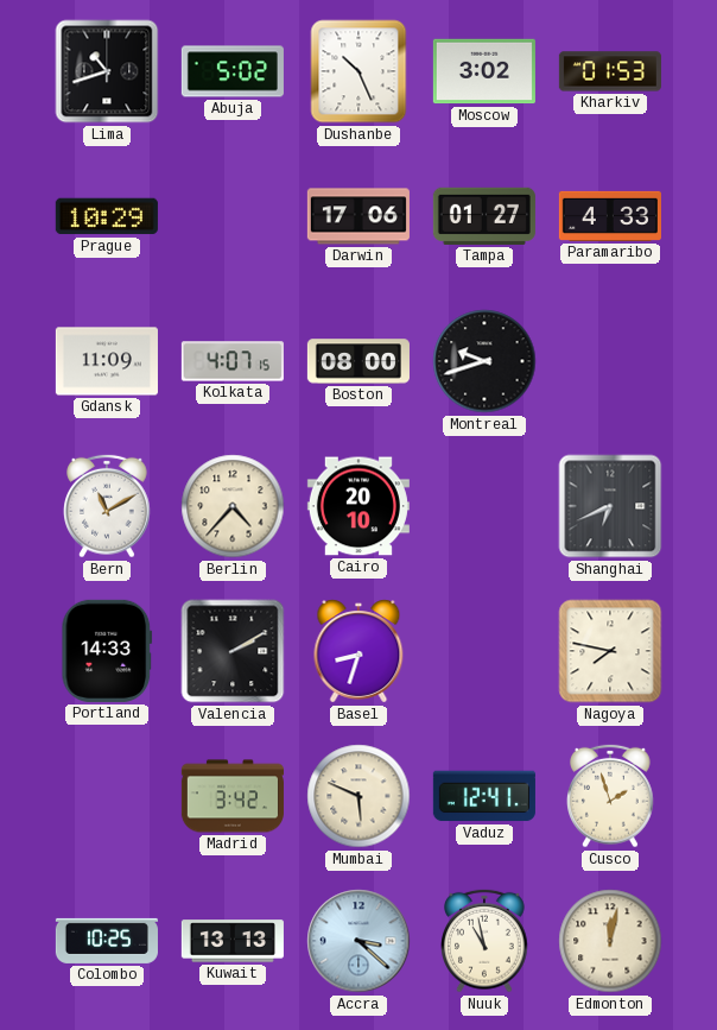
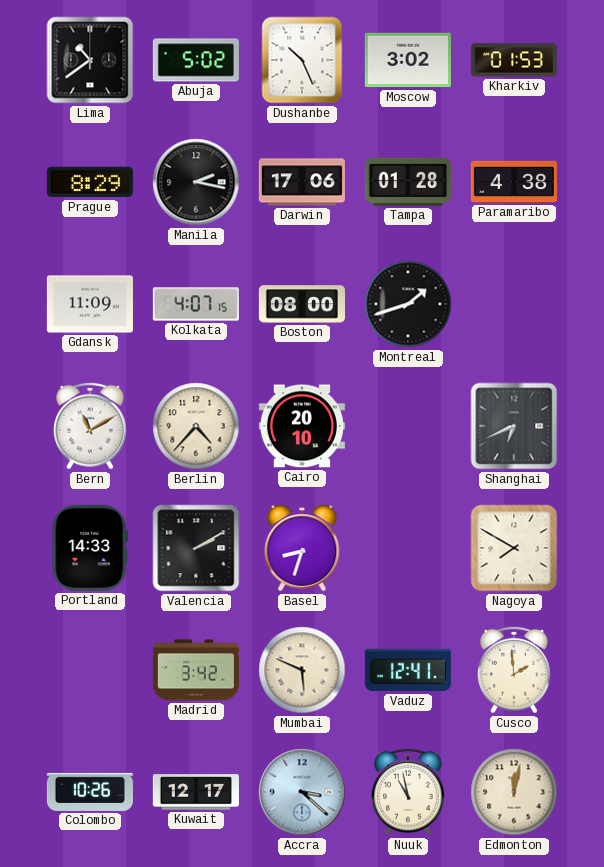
Lima: 10:42 -> 10:39
Prague: 10:29 -> 8:29
Manila: none -> 2:17
Tampa: 01:27 -> 01:28
Paramaribo: 4:33 -> 4:38
Montreal: 9:42 -> 1:42
Nagoya: 7:47 -> 7:50
Cusco: 1:57 -> 1:59
Colombo: 10:25 -> 10:26
Kuwait: 13:13 -> 12:17
